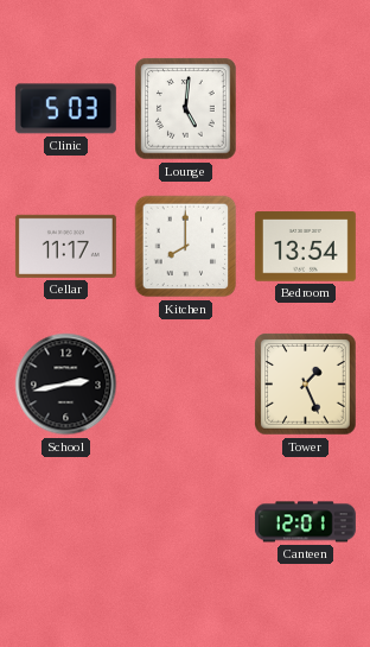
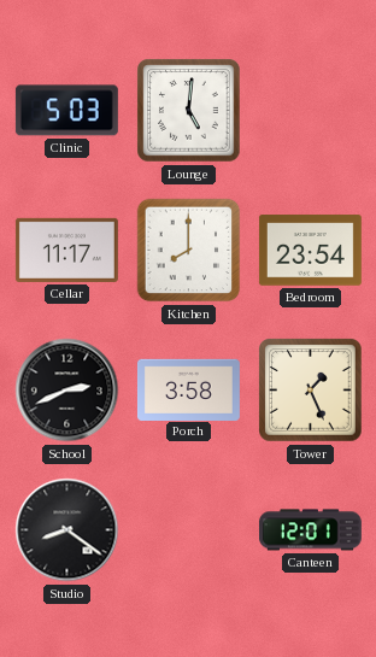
Bedroom: 13:54 -> 23:54
School: 2:43 -> 2:41
Porch: none -> 3:58
Studio: none -> 8:21
